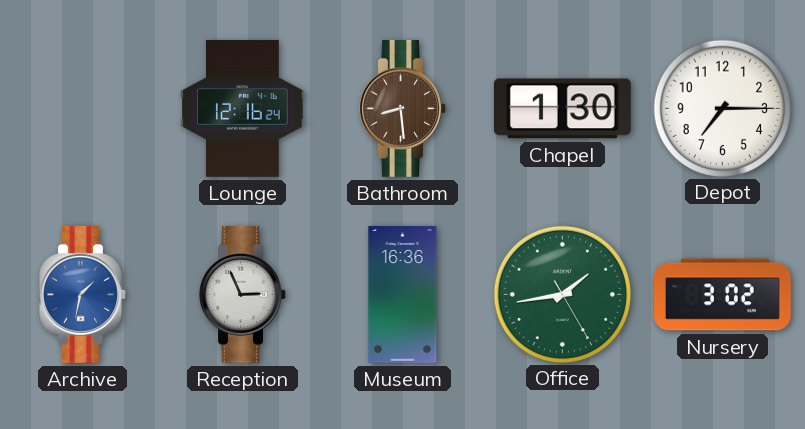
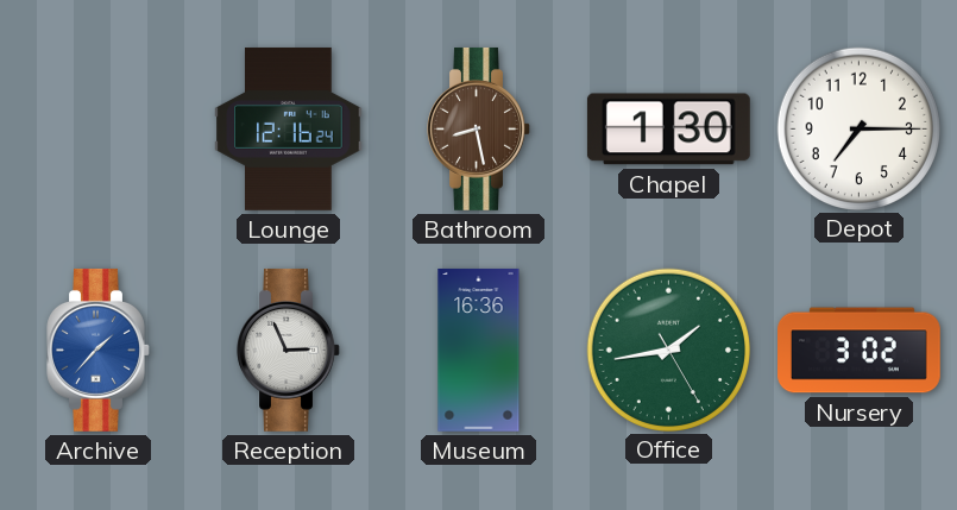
Bathroom: 8:29 -> 8:28
Archive: 1:32 -> 1:37
